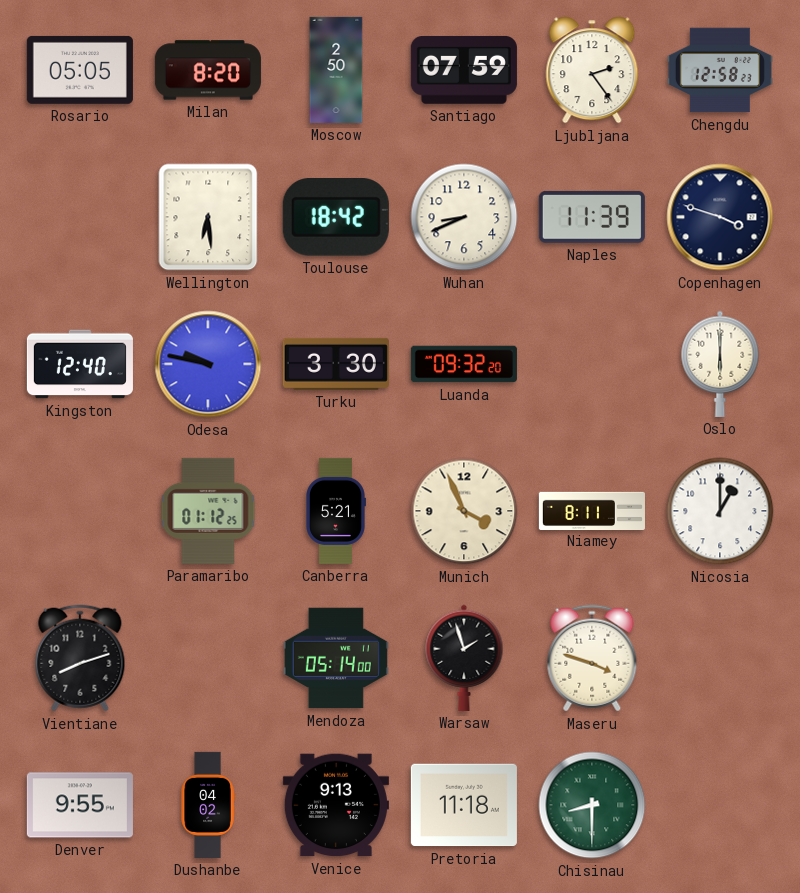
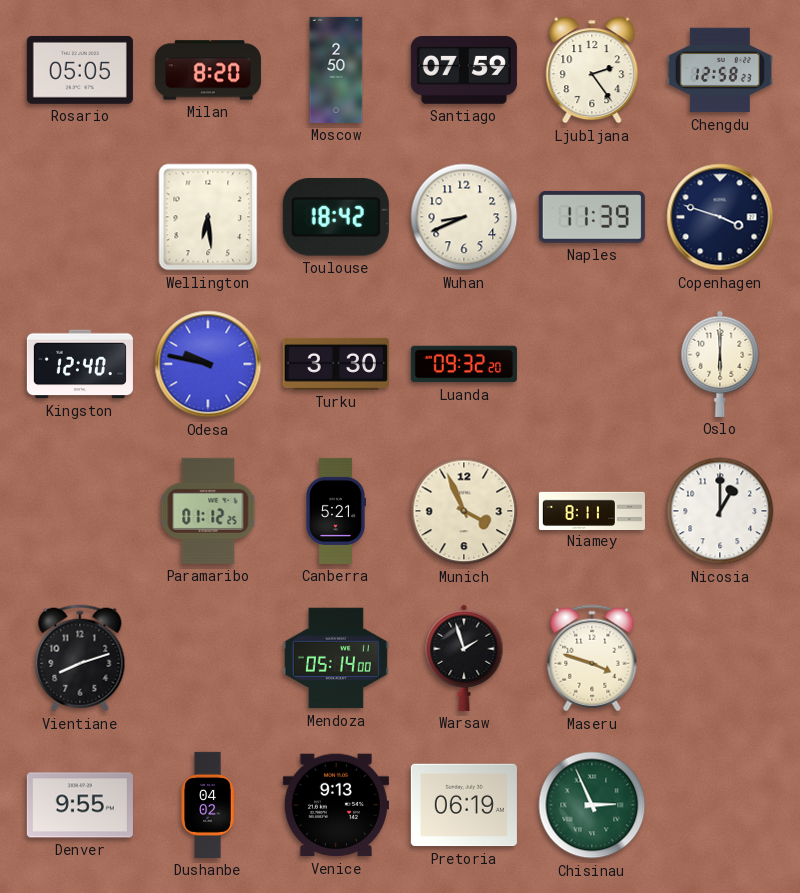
Pretoria: 11:18 -> 06:19
Chisinau: 8:30 -> 2:56
